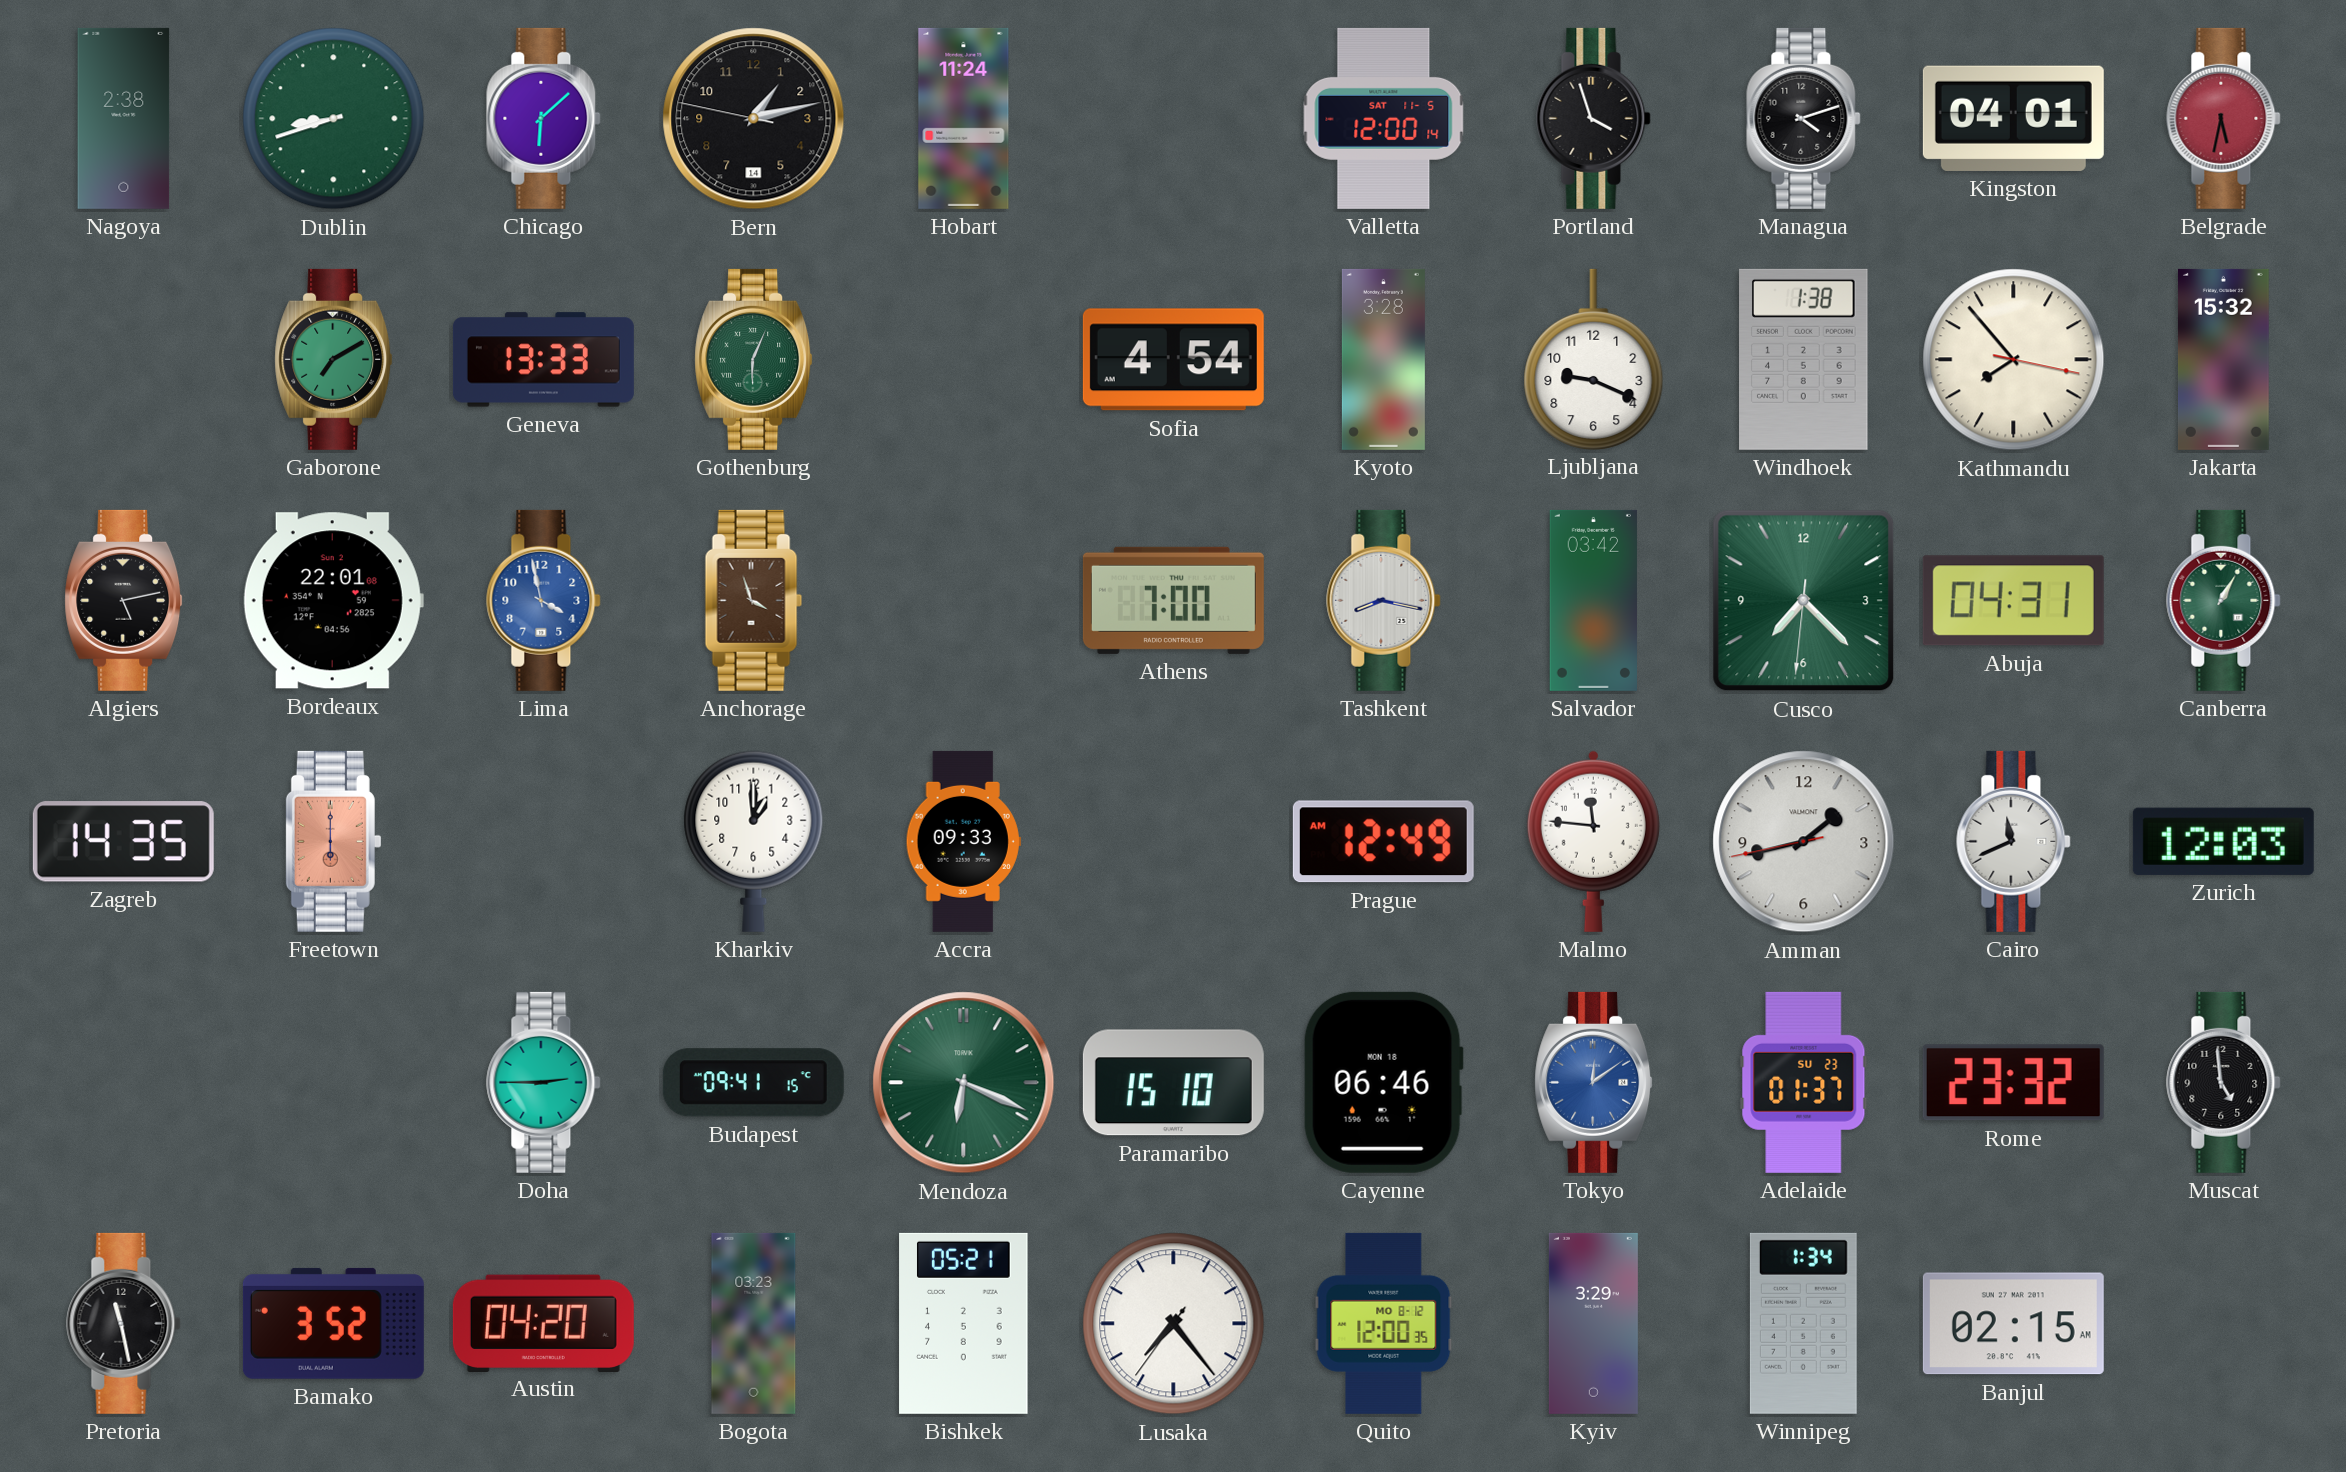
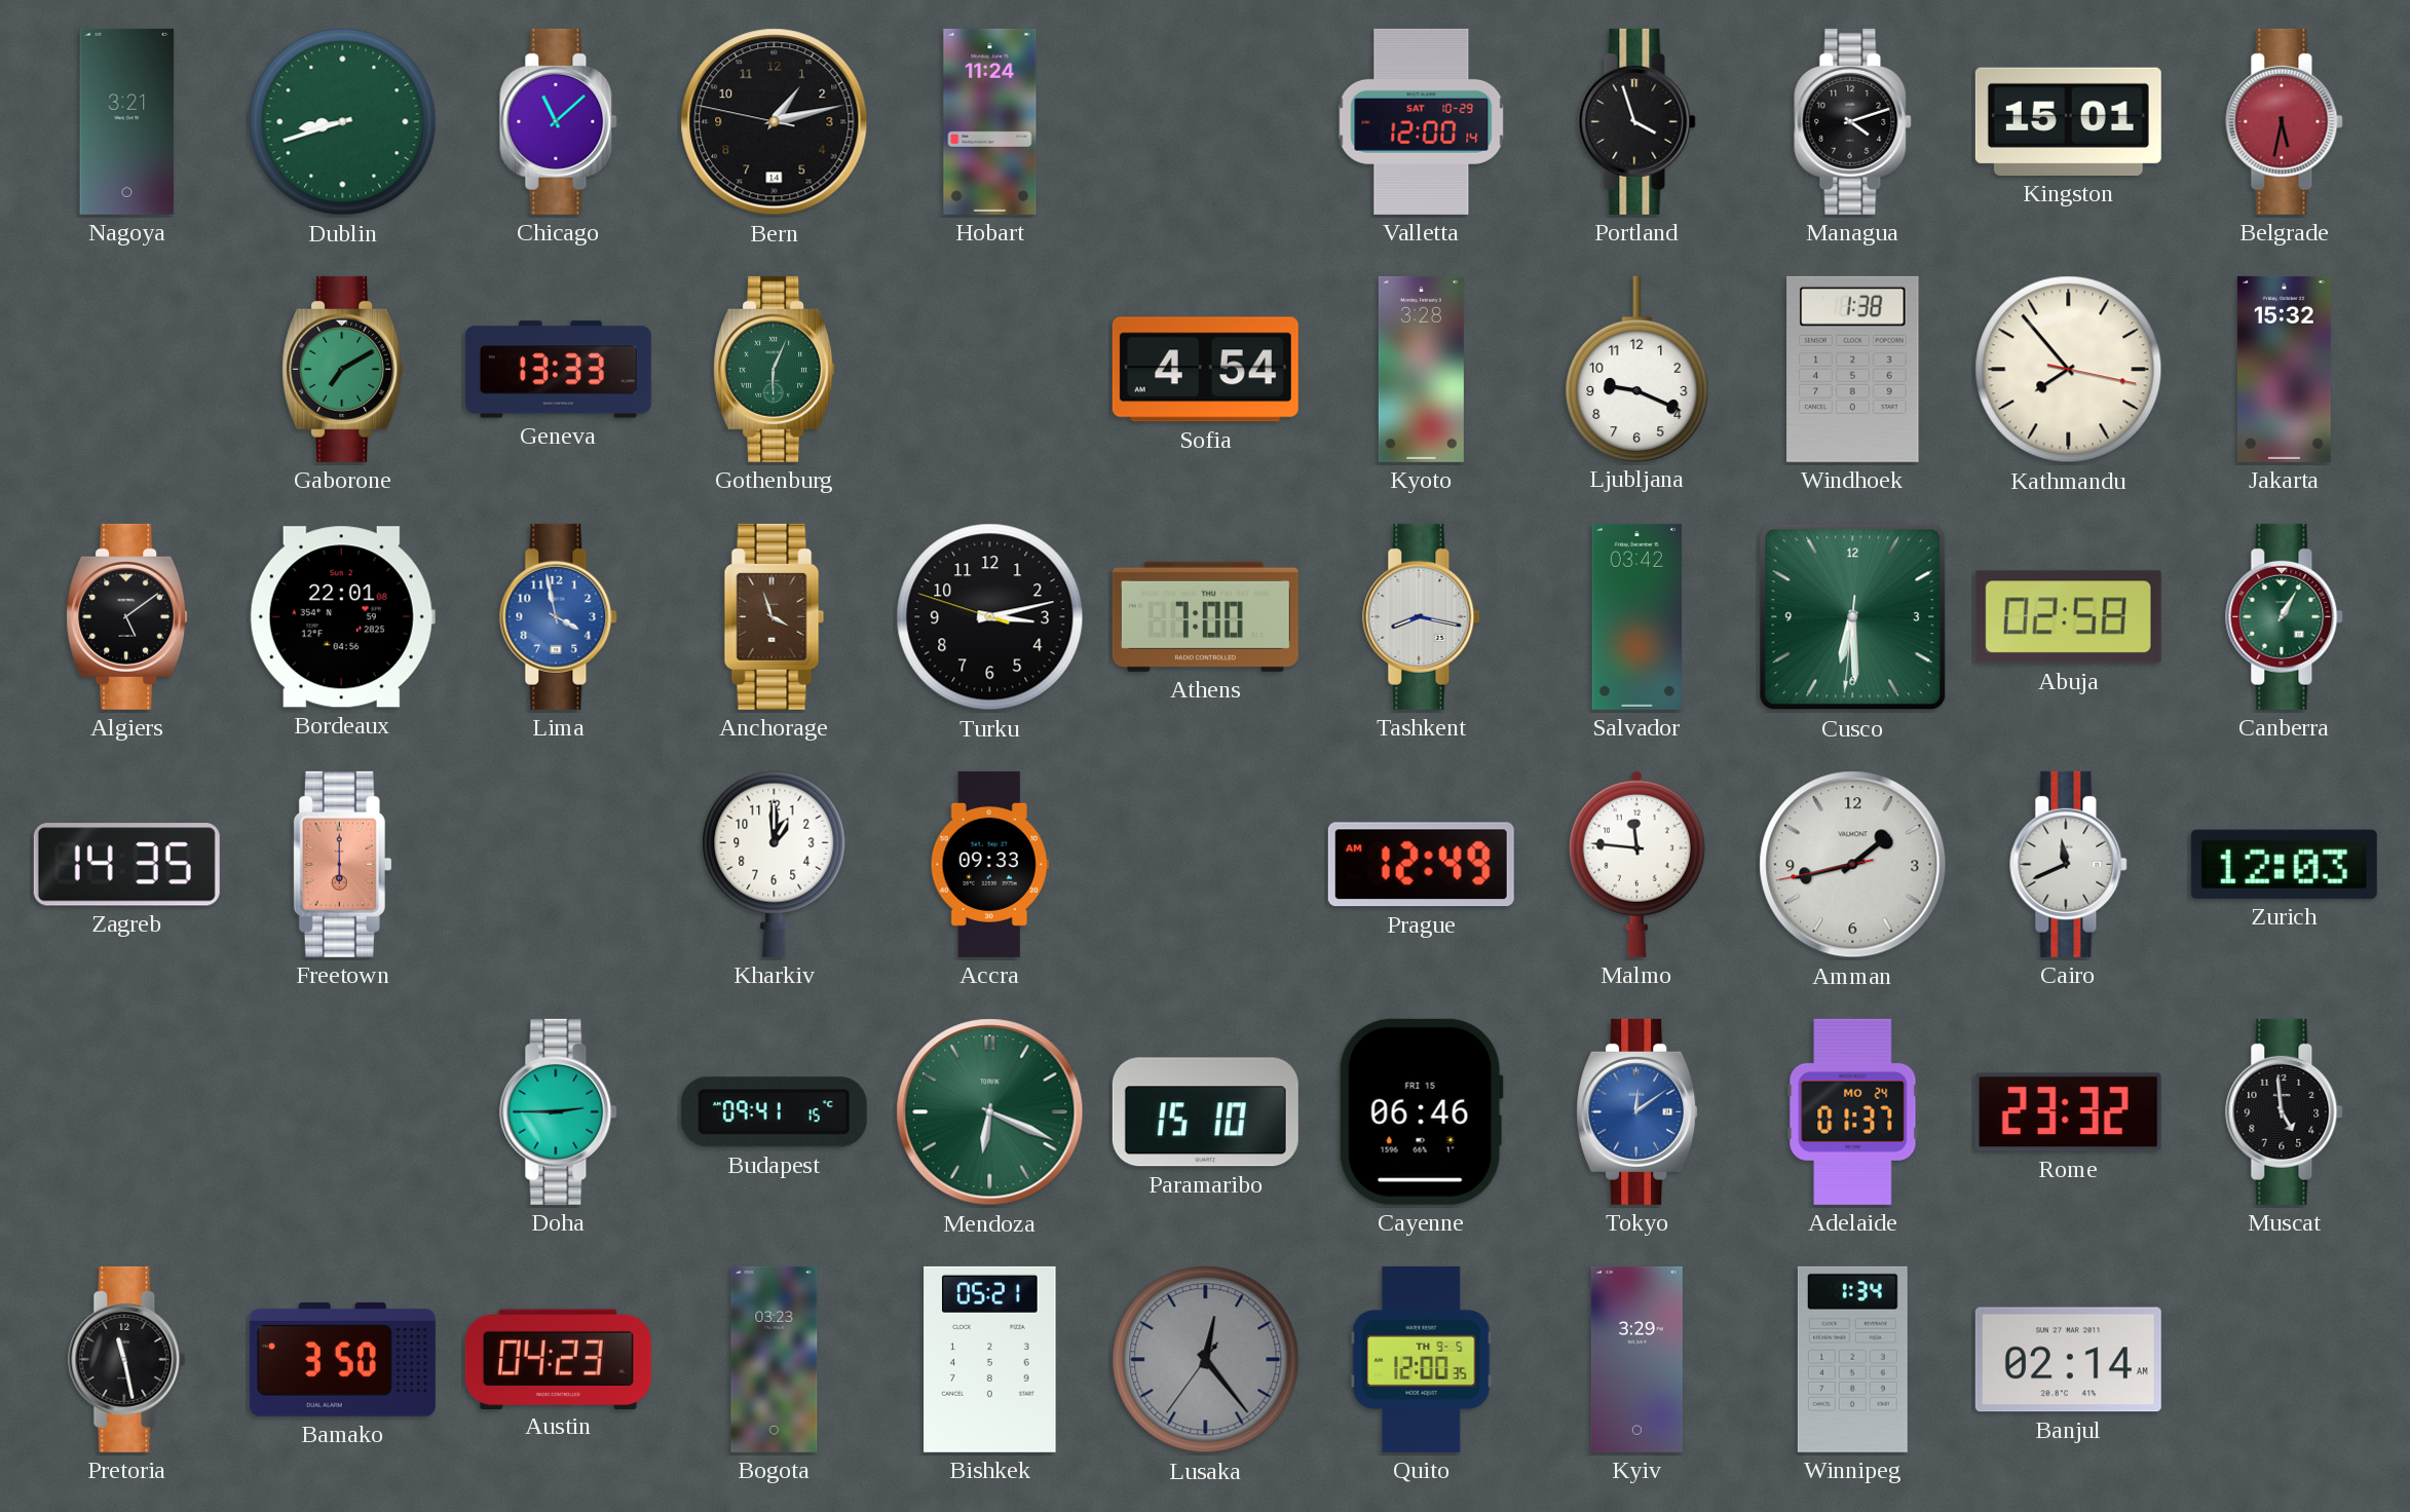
Nagoya: 2:38 -> 3:21
Chicago: 6:08 -> 11:08
Valletta date: SAT 11-5 -> SAT 10-29
Kingston: 04:01 -> 15:01
Algiers: 5:13 -> 5:09
Turku: none -> 3:12
Cusco: 7:22 -> 6:29
Abuja: 04:31 -> 02:58
Cayenne date: MON 18 -> FRI 15
Adelaide date: SU 23 -> MO 24
Bamako: 3:52 -> 3:50
Austin: 04:20 -> 04:23
Lusaka: 7:23 -> 12:23
Lusaka dial: white -> grey
Quito date: MO 8-12 -> TH 9-5
Banjul: 02:15 -> 02:14
